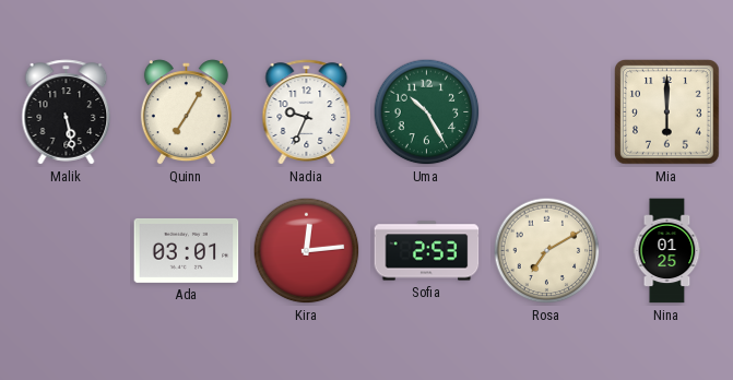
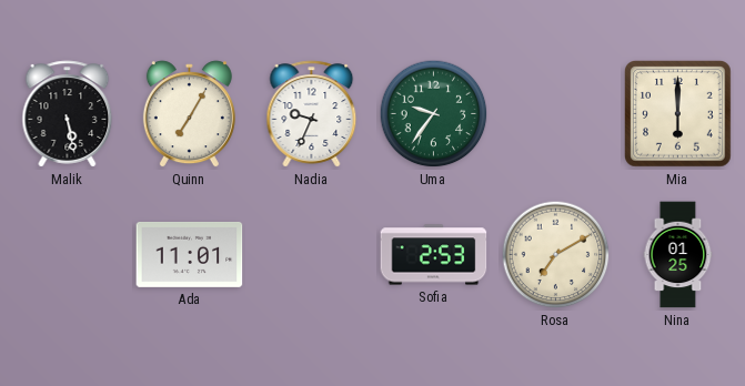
Uma: 10:25 -> 9:36
Ada: 03:01 -> 11:01
Kira: 12:14 -> none
